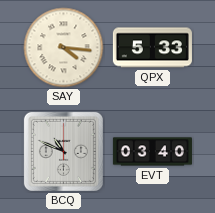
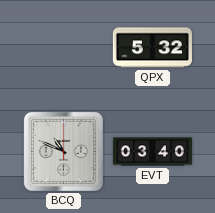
SAY: 4:16 -> none
QPX: 5:33 -> 5:32
